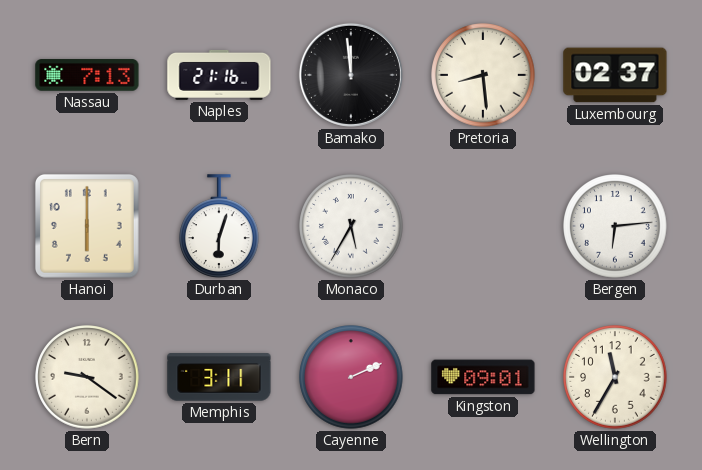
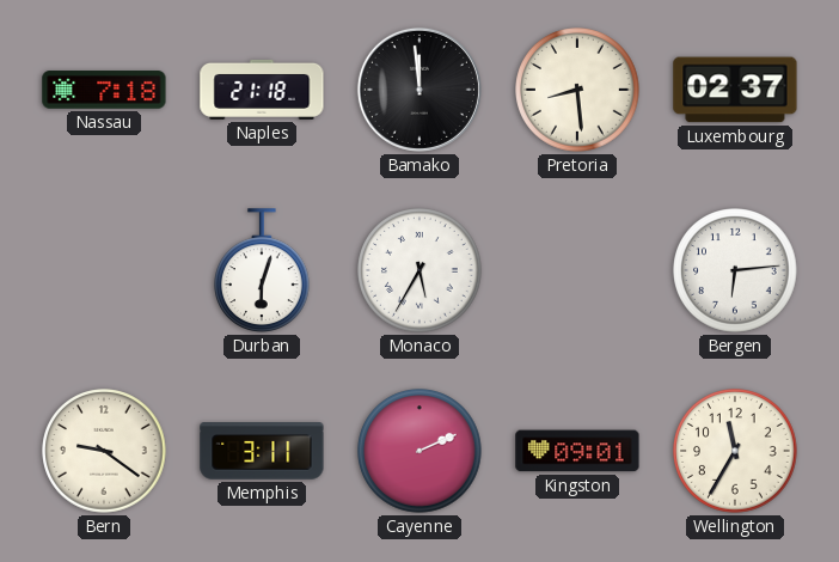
Nassau: 7:13 -> 7:18
Naples: 21:16 -> 21:18
Hanoi: 6:00 -> none
